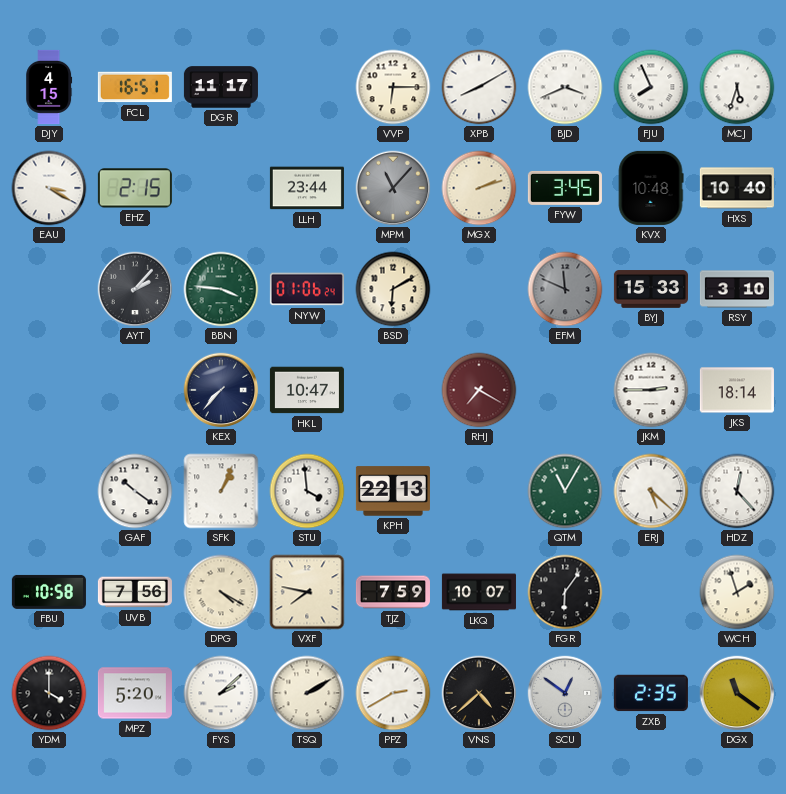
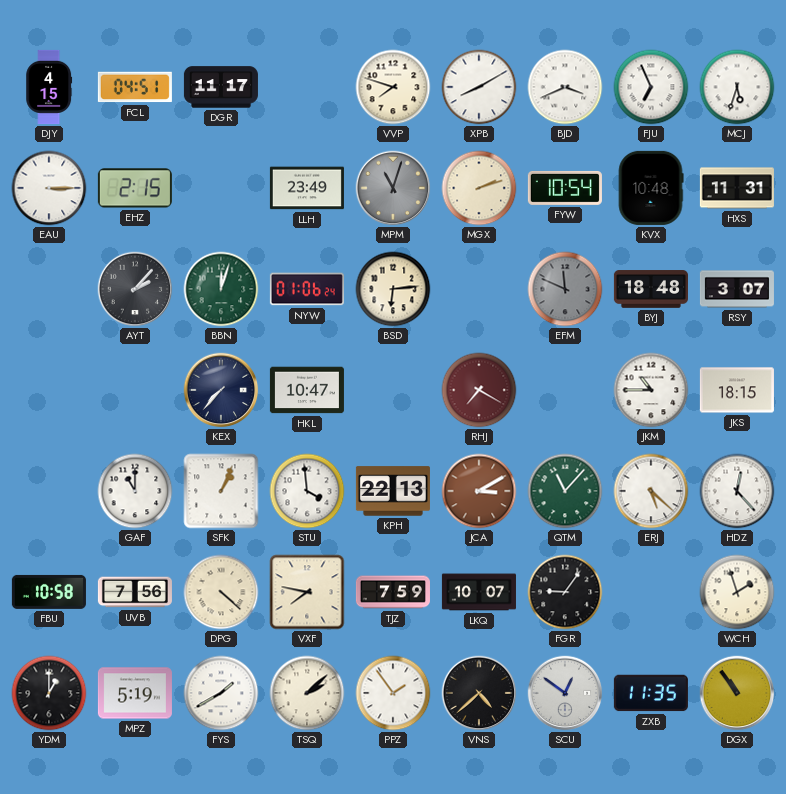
FCL: 16:51 -> 04:51
VVP: 6:15 -> 7:48
FJU: 7:56 -> 6:56
EAU: 3:20 -> 3:15
LLH: 23:44 -> 23:49
MPM: 11:07 -> 11:03
FYW: 3:45 -> 10:54
HXS: 10:40 -> 11:31
BBN: 3:46 -> 12:03
BSD: 6:10 -> 6:14
BYJ: 15:33 -> 18:48
RSY: 3:10 -> 3:07
JKM: 2:45 -> 10:45
JKS: 18:14 -> 18:15
GAF: 10:21 -> 11:00
JCA: none -> 3:10
QTM: 11:05 -> 11:07
DPG: 4:20 -> 4:22
FGR: 6:06 -> 9:06
YDM: 4:00 -> 1:00
MPZ: 5:20 -> 5:19
FYS: 2:08 -> 1:40
TSQ: 2:10 -> 2:08
PPZ: 2:40 -> 1:54
ZXB: 2:35 -> 11:35
DGX: 11:21 -> 10:54
